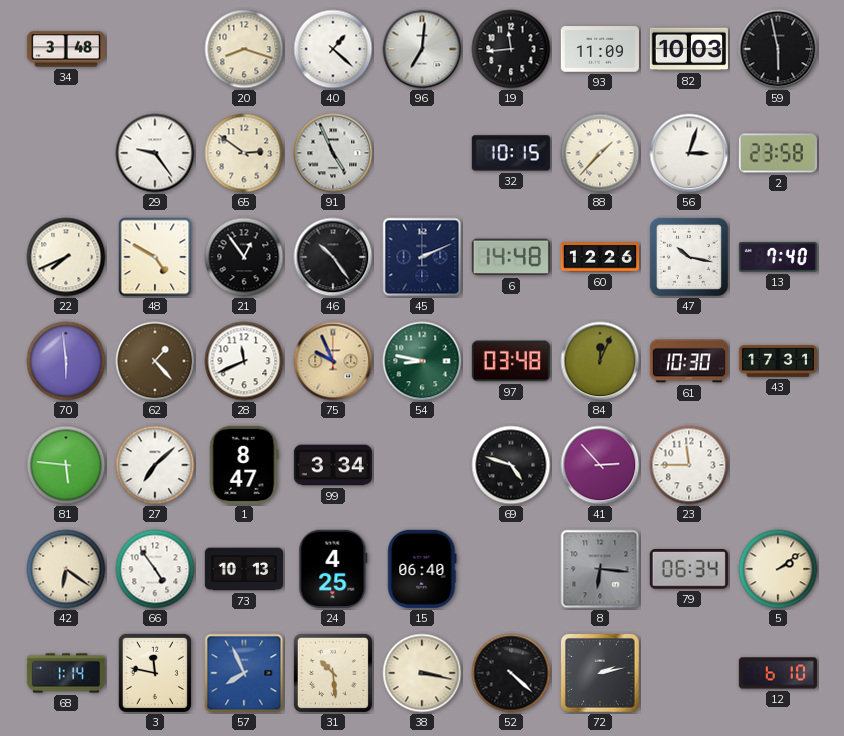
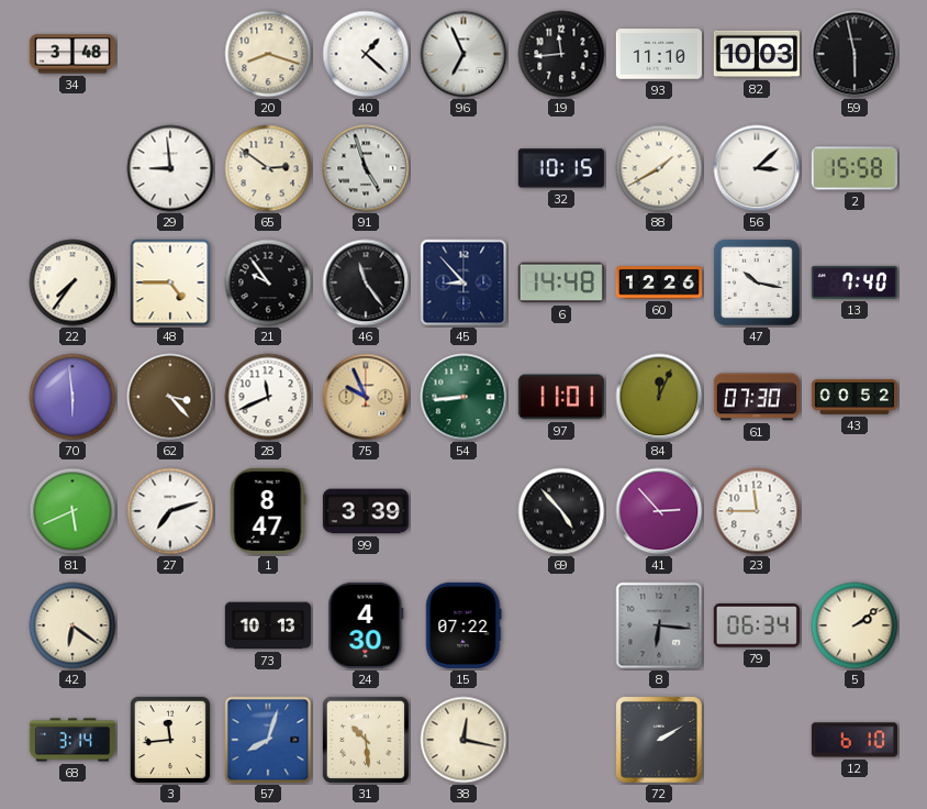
96: 7:01 -> 6:56
93: 11:09 -> 11:10
29: 9:24 -> 8:59
91: 4:56 -> 4:57
88: 1:37 -> 1:40
56: 3:03 -> 3:08
2: 23:58 -> 15:58
22: 7:41 -> 7:36
48: 4:50 -> 4:45
21: 12:54 -> 9:54
46: 10:24 -> 11:24
45: 2:11 -> 8:53
62: 1:23 -> 3:23
54: 8:47 -> 8:44
97: 03:48 -> 11:01
61: 10:30 -> 07:30
43: 17:31 -> 00:52
81: 5:46 -> 5:41
27: 7:08 -> 7:12
99: 3:34 -> 3:39
69: 4:48 -> 4:53
66: 4:54 -> none
24: 4:25 -> 4:30
15: 06:40 -> 07:22
68: 1:14 -> 3:14
3: 11:47 -> 11:44
57: 7:56 -> 8:03
38: 3:17 -> 12:17
52: 4:22 -> none
72: 2:13 -> 2:10
